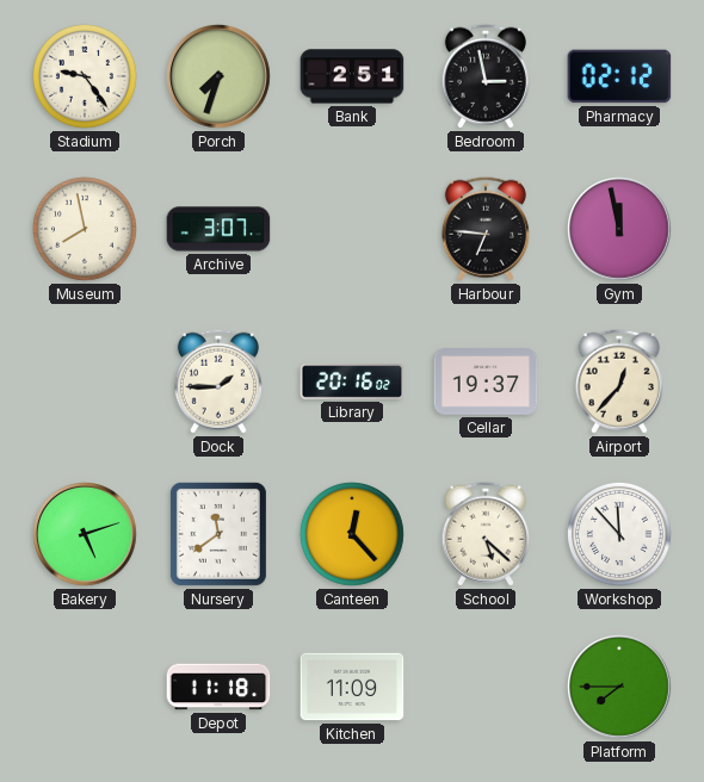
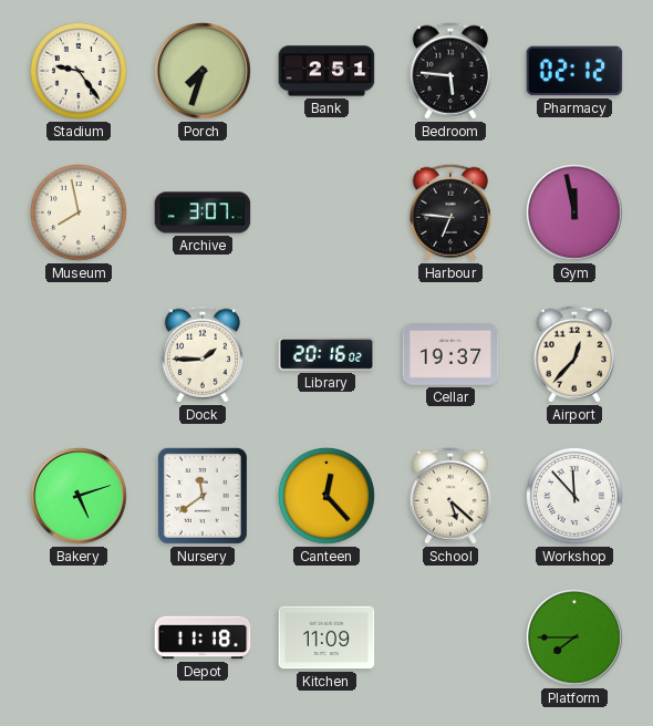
Bedroom: 2:58 -> 5:46
